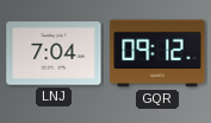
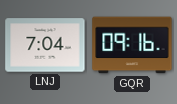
GQR: 09:12 -> 09:16
